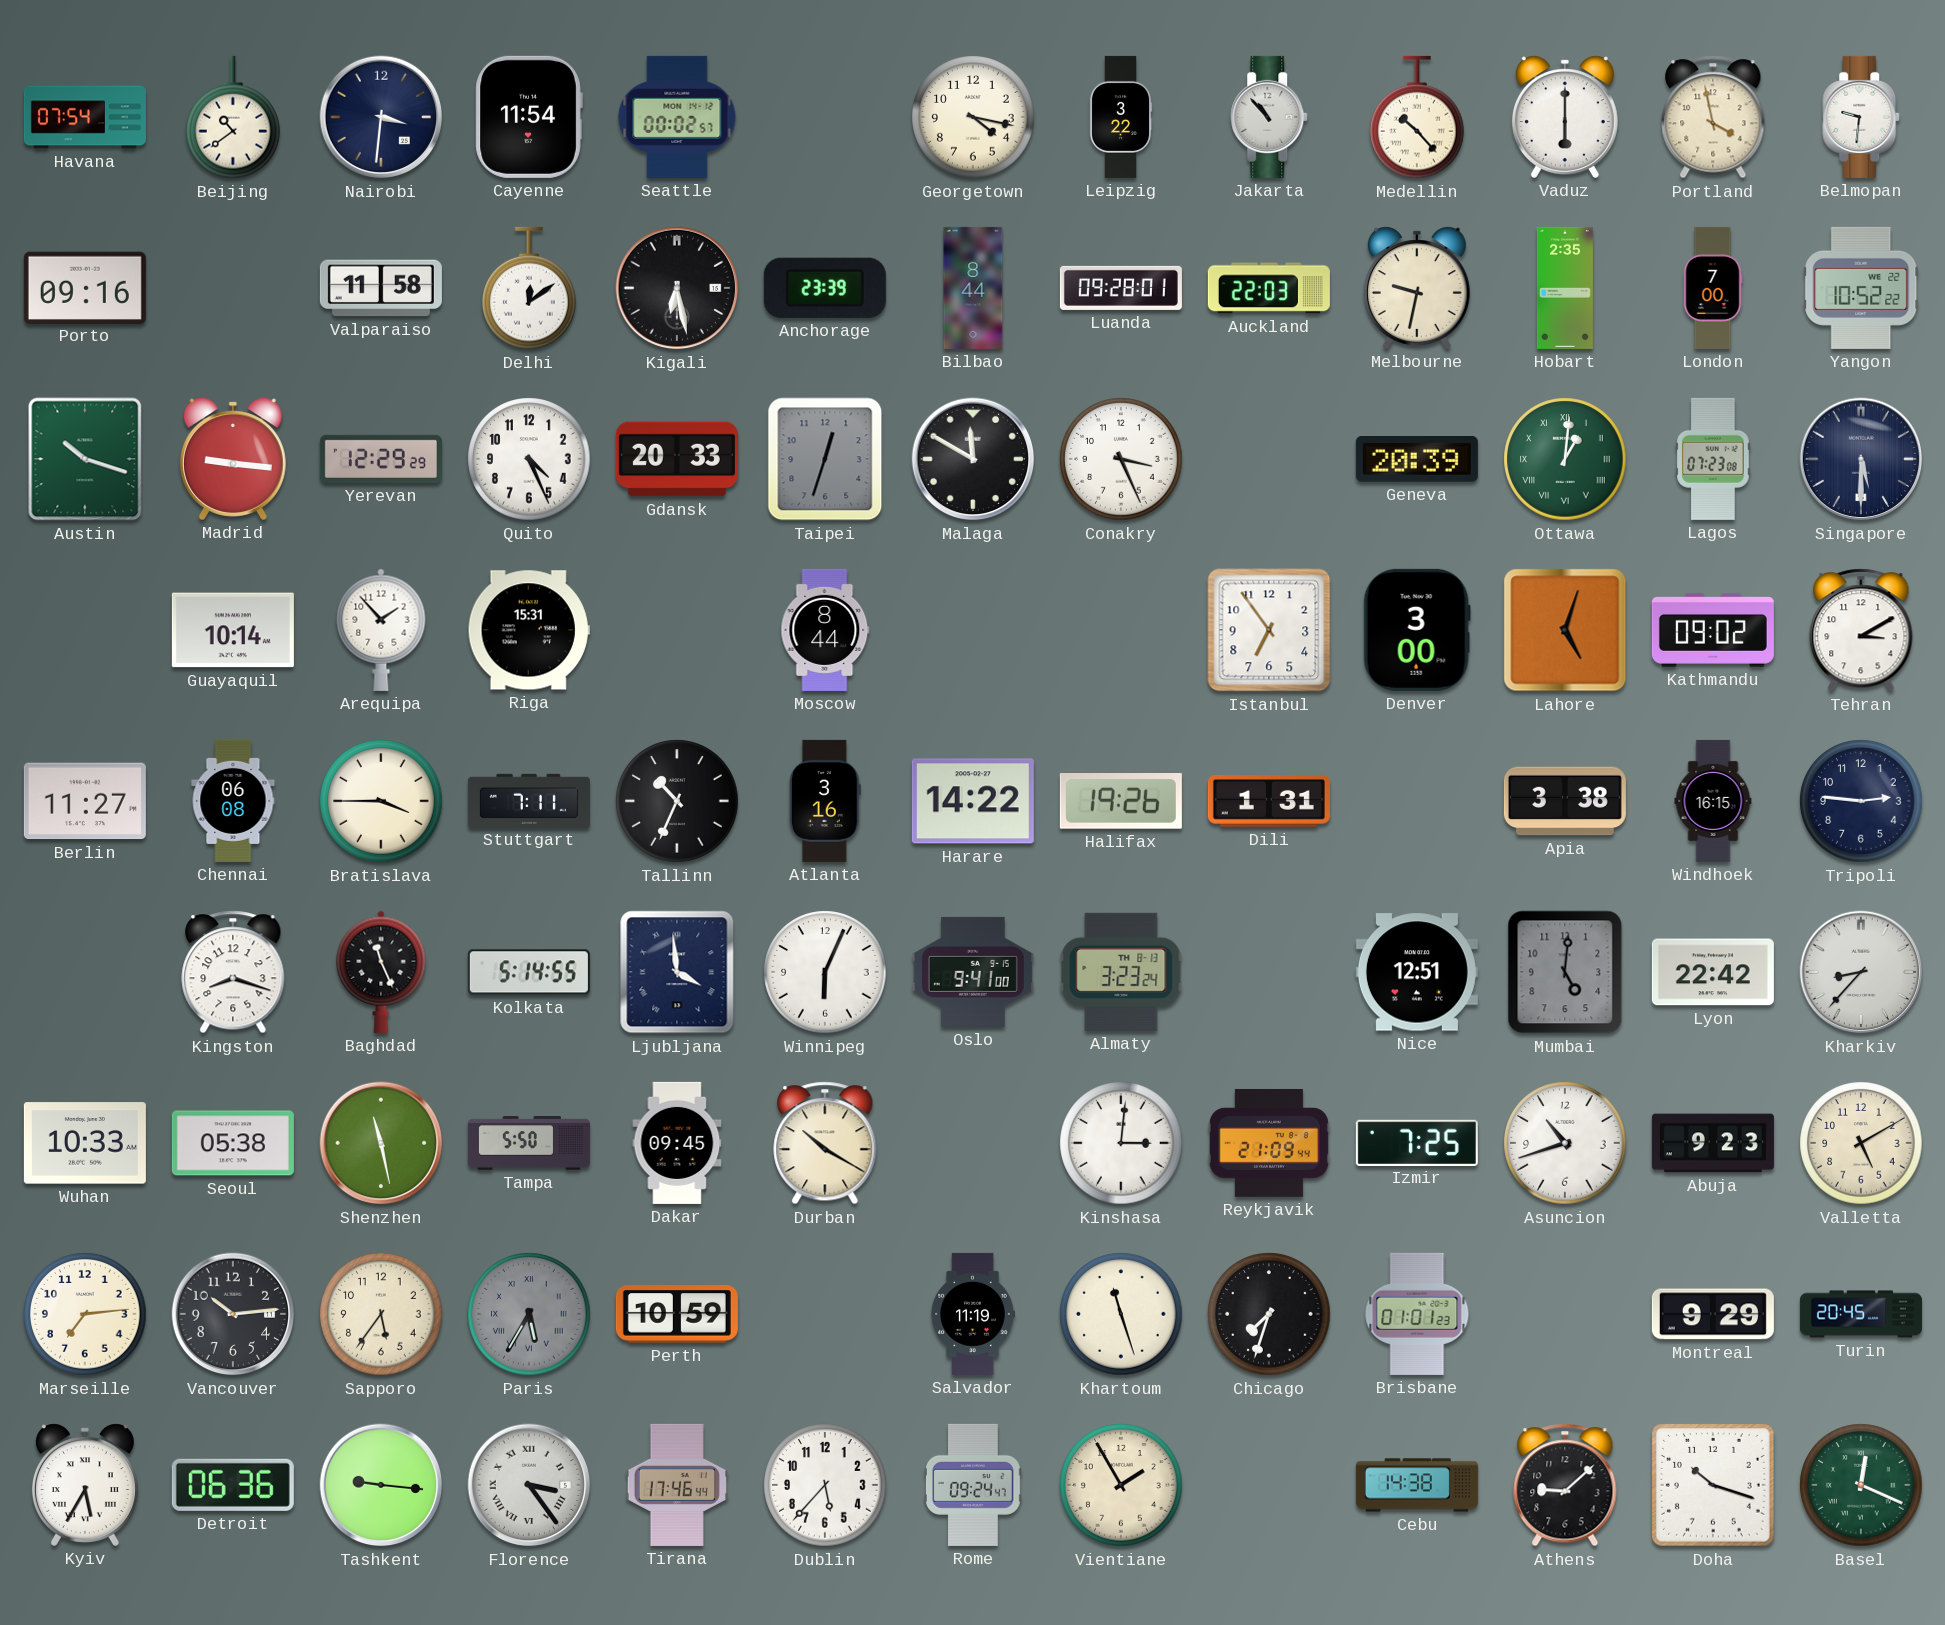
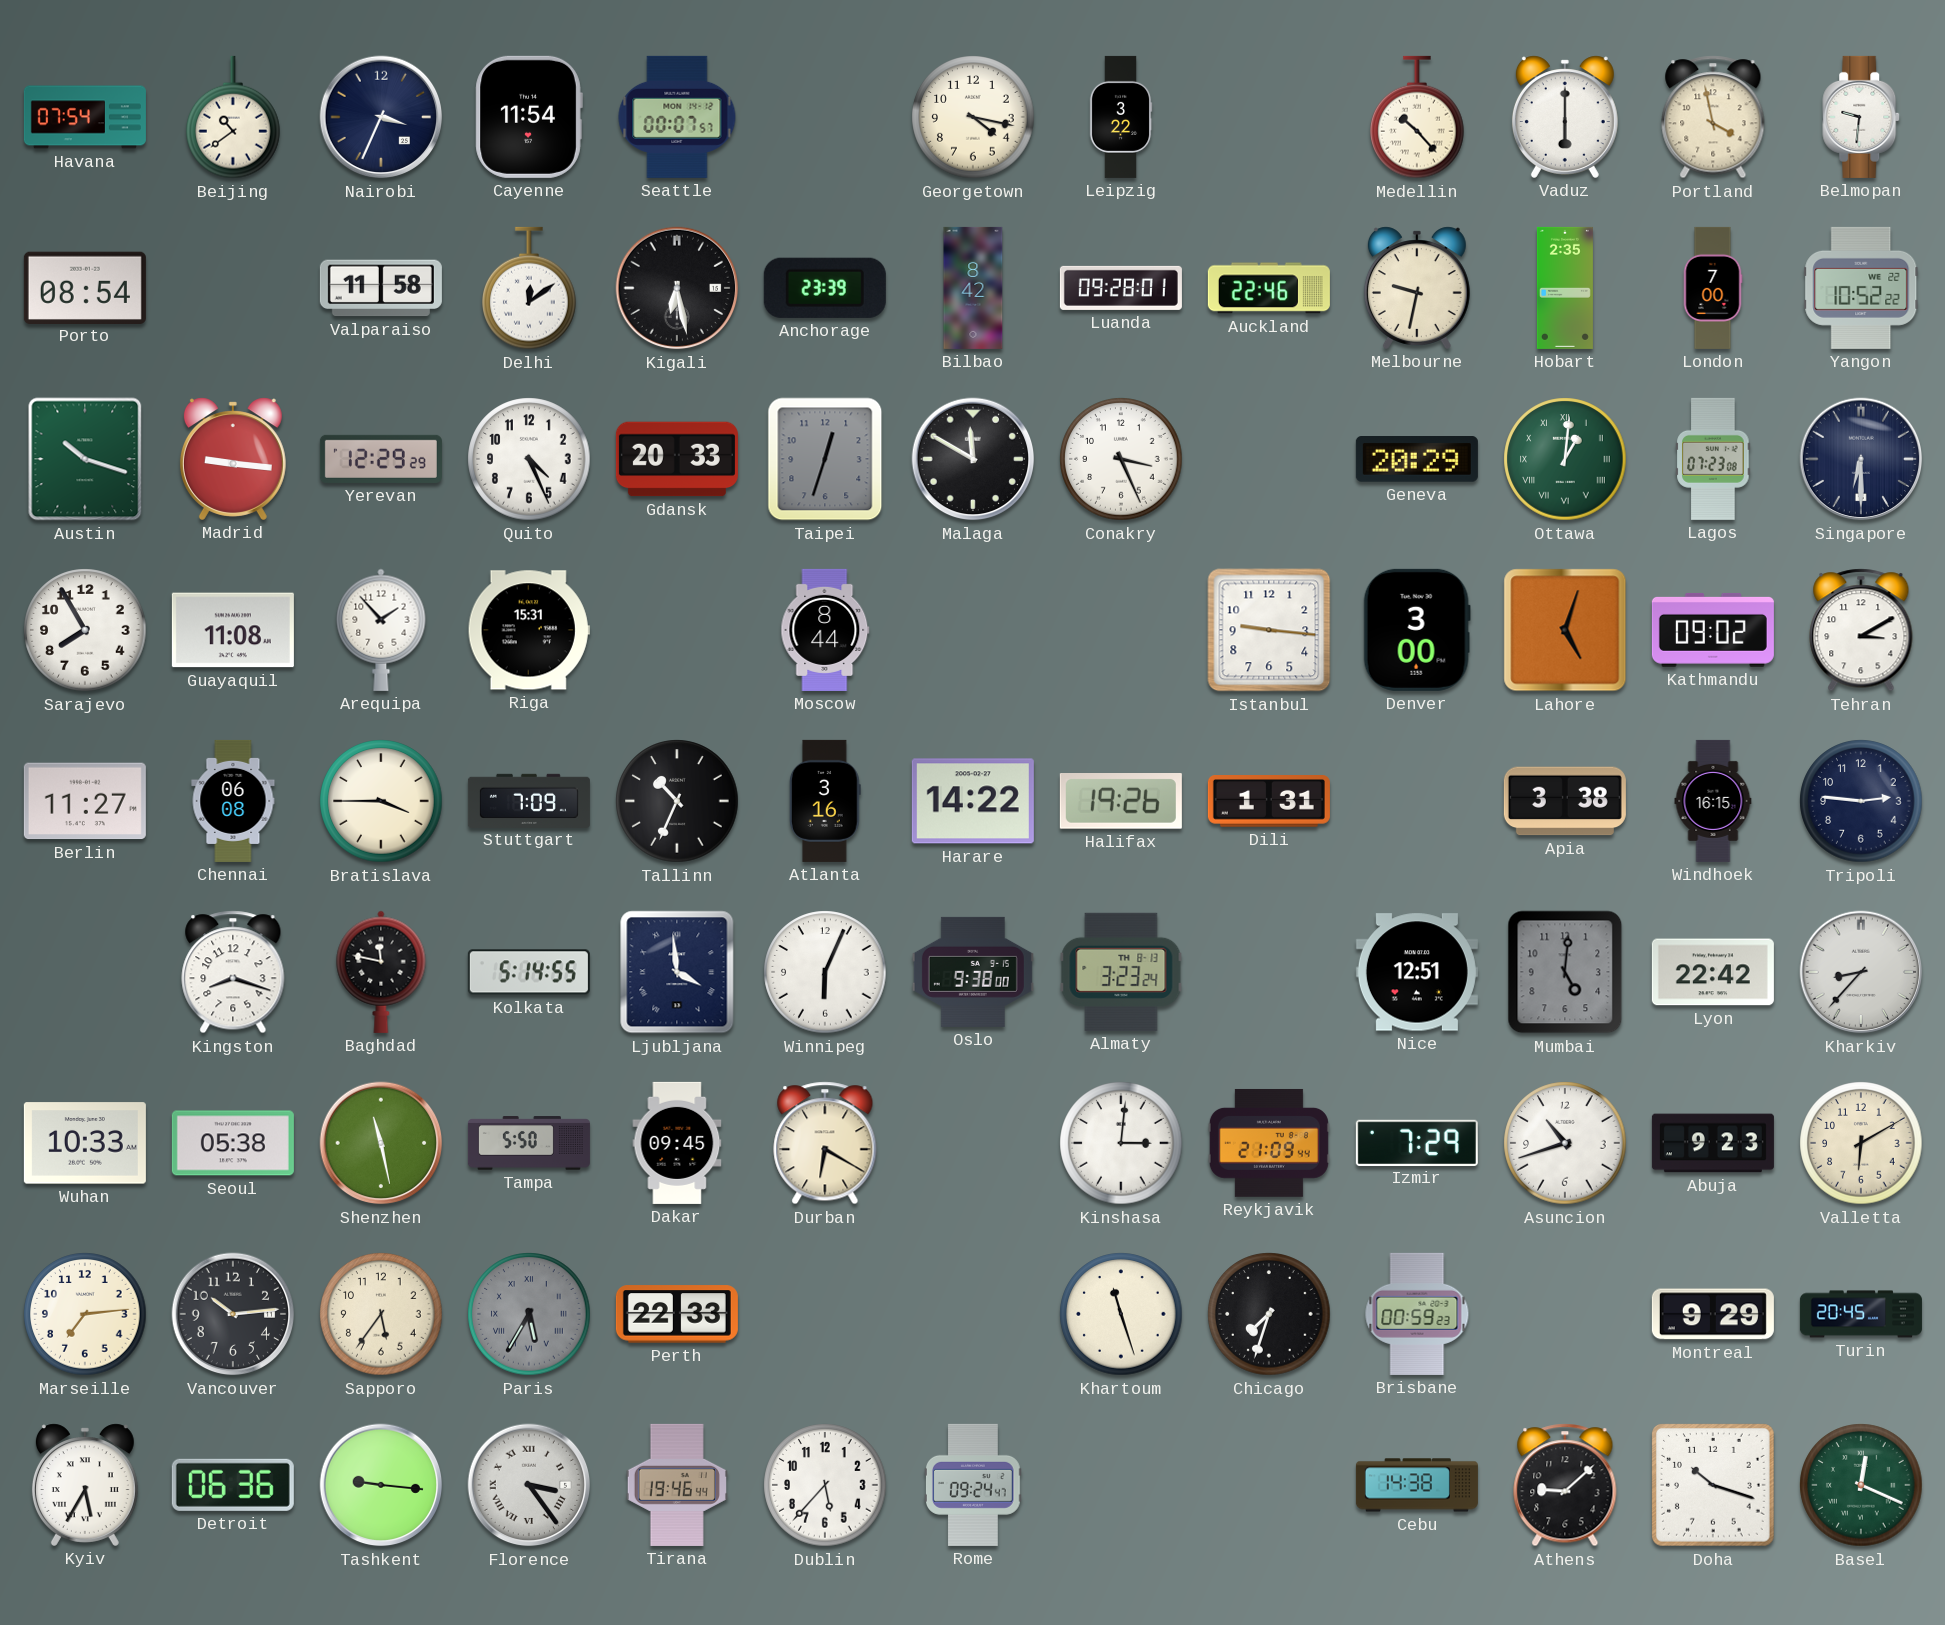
Nairobi: 3:31 -> 3:34
Seattle: 00:02 -> 00:07
Jakarta: 10:53 -> none
Porto: 09:16 -> 08:54
Bilbao: 8:44 -> 8:42
Auckland: 22:03 -> 22:46
Geneva: 20:39 -> 20:29
Singapore: 5:30 -> 6:30
Sarajevo: none -> 7:55
Guayaquil: 10:14 -> 11:08
Istanbul: 6:54 -> 9:16
Stuttgart: 7:11 -> 7:09
Baghdad: 11:26 -> 11:47
Oslo: 9:41 -> 9:38
Durban: 10:20 -> 6:20
Izmir: 7:25 -> 7:29
Valletta: 5:10 -> 6:10
Perth: 10:59 -> 22:33
Salvador: 11:19 -> none
Brisbane: 01:01 -> 00:59
Tirana: 17:46 -> 19:46
Vientiane: 1:55 -> none
